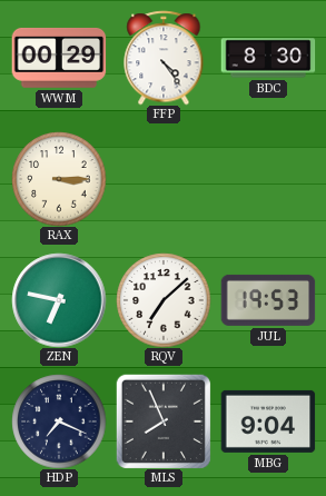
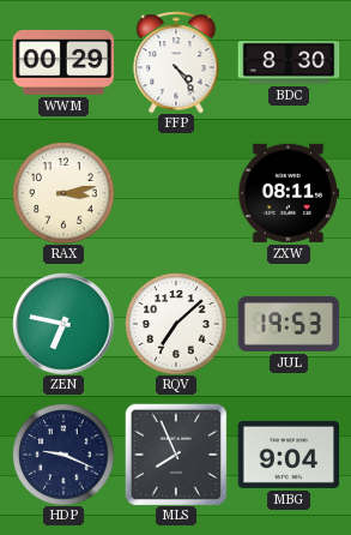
RAX: 3:15 -> 3:13
ZXW: none -> 08:11
HDP: 7:19 -> 9:19
